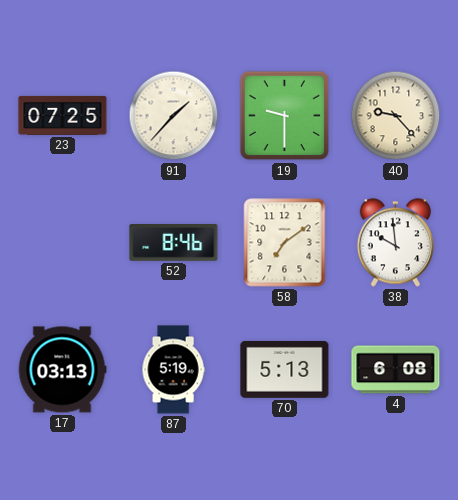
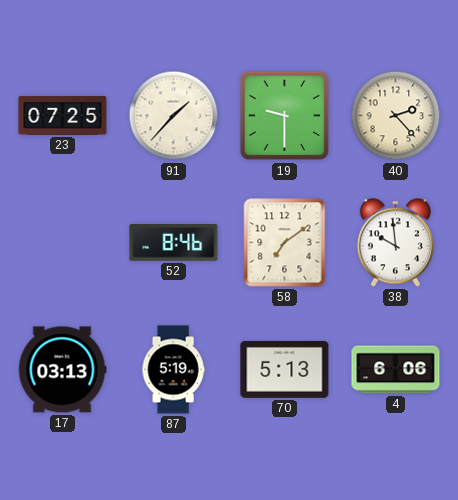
40: 9:23 -> 2:23
4: 6:08 -> 6:06
